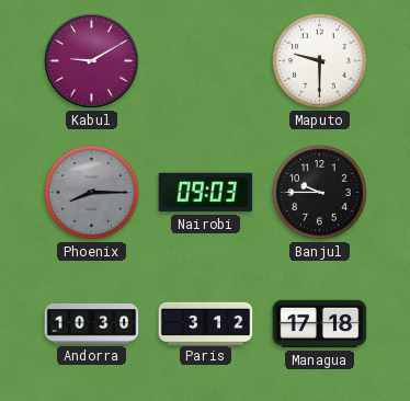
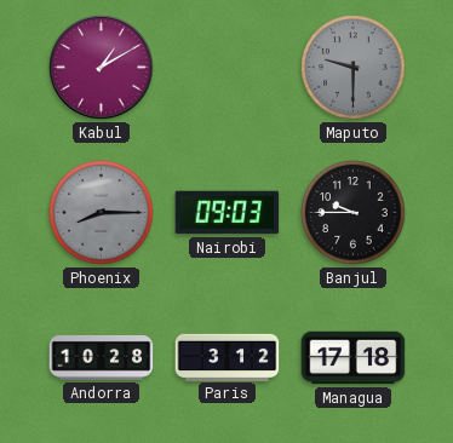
Kabul: 9:10 -> 1:10
Maputo dial: white -> grey
Andorra: 10:30 -> 10:28
